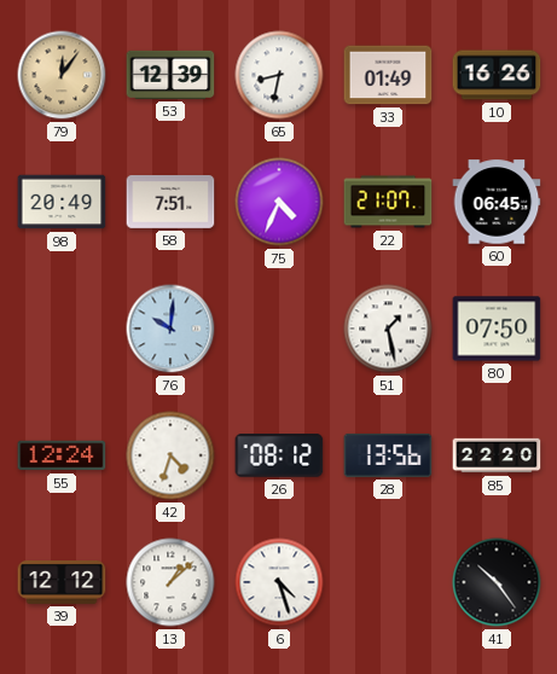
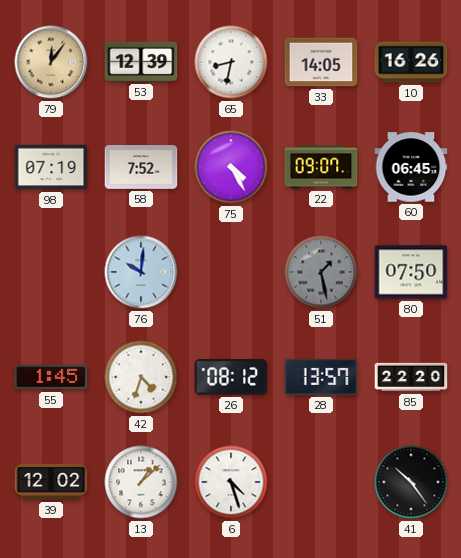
33: 01:49 -> 14:05
98: 20:49 -> 07:19
58: 7:51 -> 7:52
75: 4:34 -> 4:25
22: 21:07 -> 09:07
51 dial: white -> grey
55: 12:24 -> 1:45
28: 13:56 -> 13:57
39: 12:12 -> 12:02
